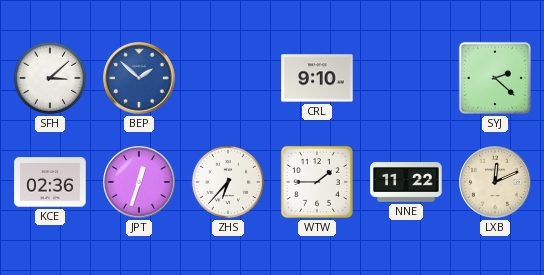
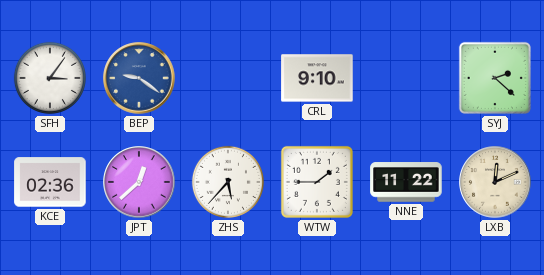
SFH: 3:08 -> 3:06
BEP: 1:52 -> 9:21
JPT: 12:33 -> 12:38
ZHS: 6:37 -> 5:37
